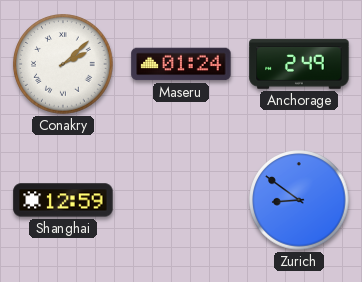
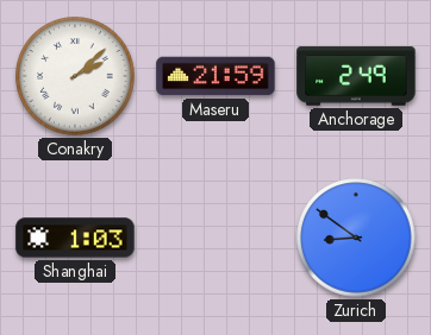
Maseru: 01:24 -> 21:59
Shanghai: 12:59 -> 1:03
